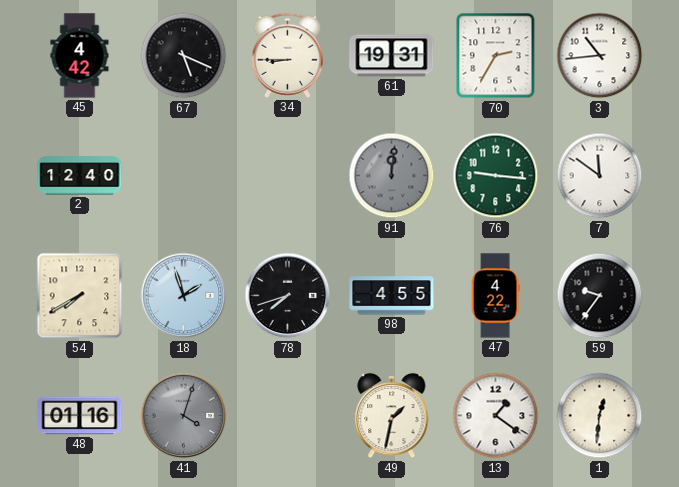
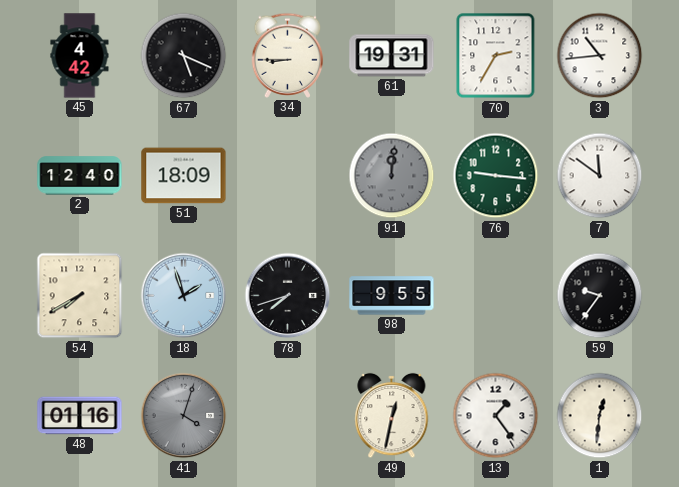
51: none -> 18:09
98: 4:55 -> 9:55
47: 4:22 -> none
49: 1:32 -> 12:32
13: 1:21 -> 1:24
